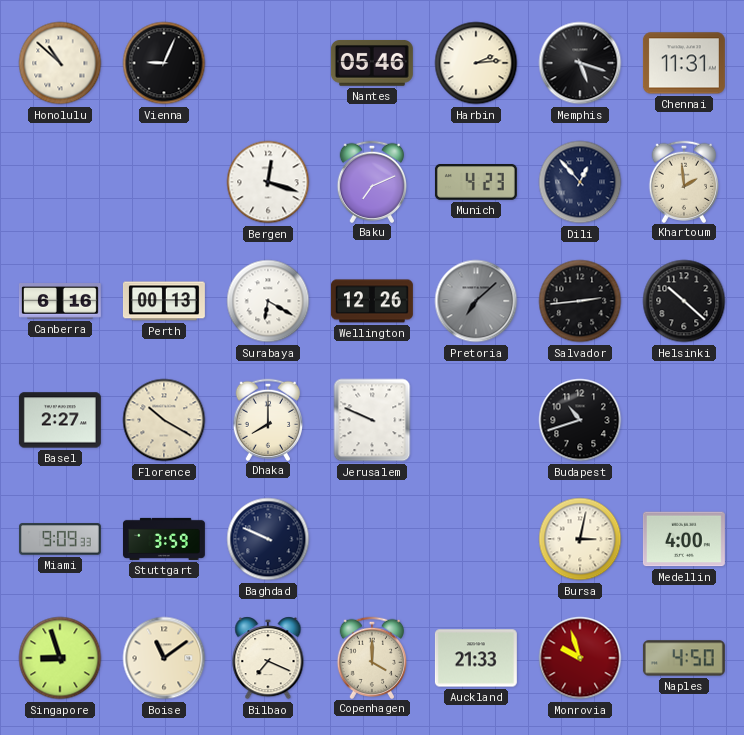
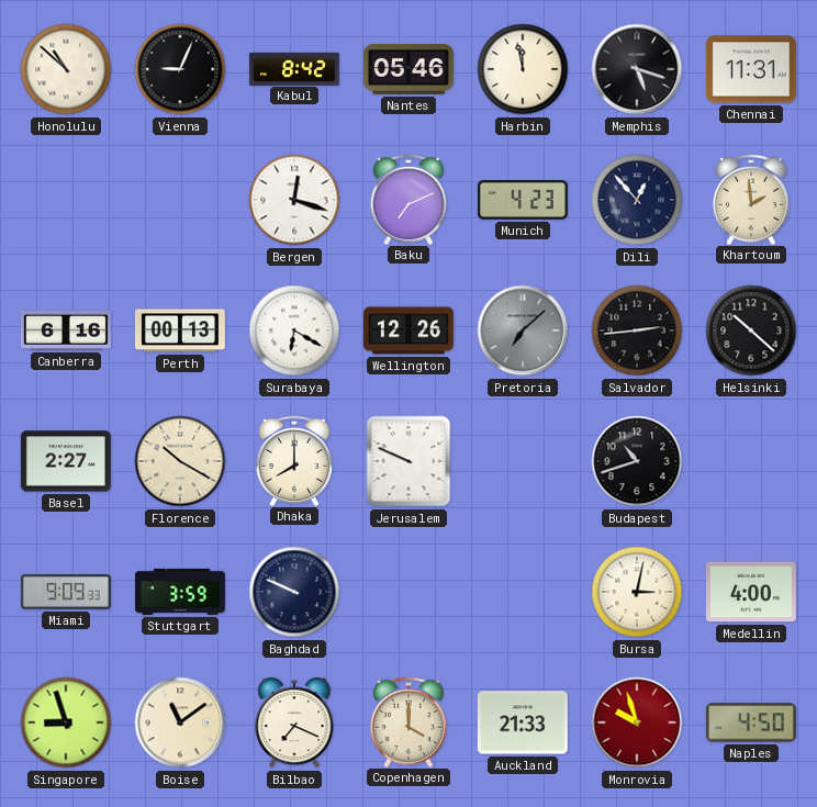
Kabul: none -> 8:42
Harbin: 2:14 -> 11:58
